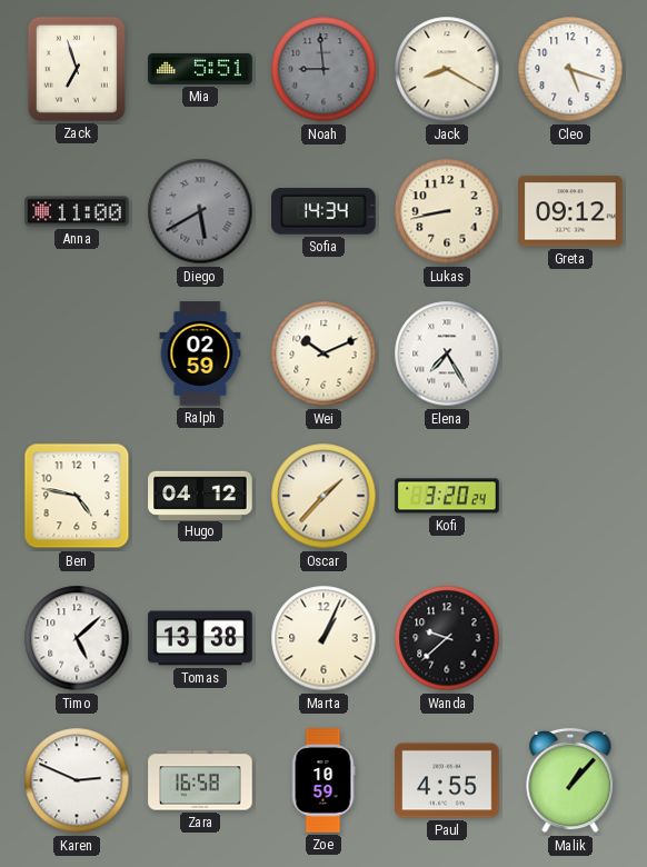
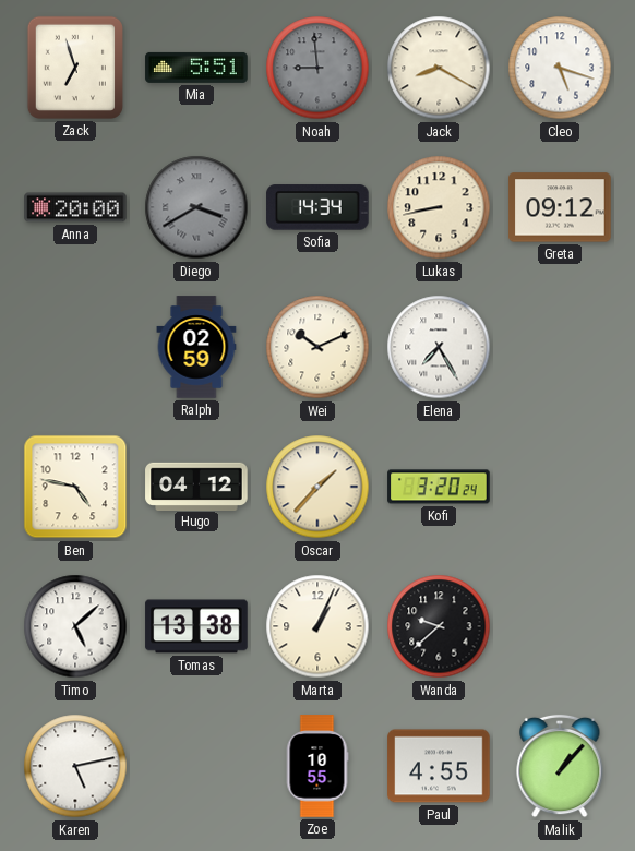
Anna: 11:00 -> 20:00
Diego: 5:40 -> 3:40
Karen: 2:49 -> 5:13
Zara: 16:58 -> none
Zoe: 10:59 -> 10:55
